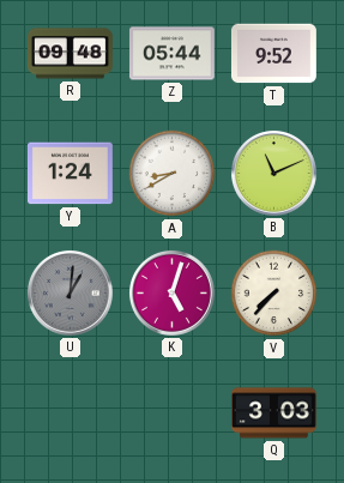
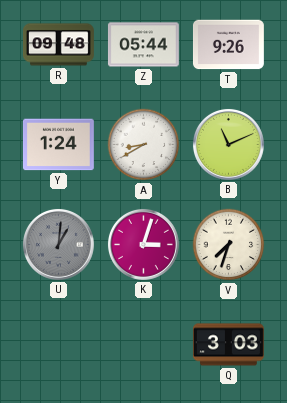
T: 9:52 -> 9:26
K: 5:03 -> 3:03
V: 7:37 -> 7:33
